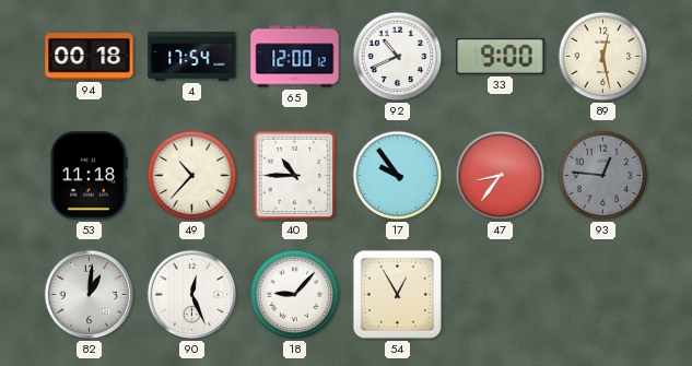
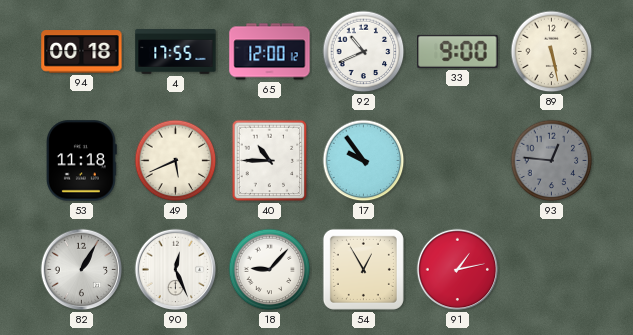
4: 17:54 -> 17:55
89: 12:28 -> 5:28
49: 10:37 -> 5:41
47: 8:36 -> none
82: 1:01 -> 1:05
91: none -> 1:13
